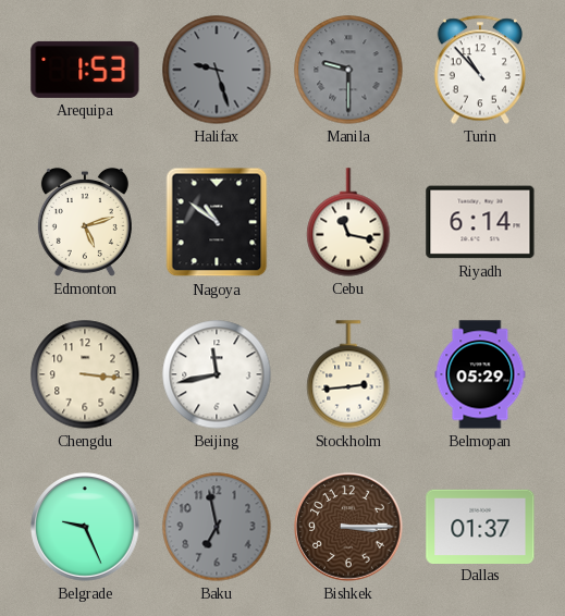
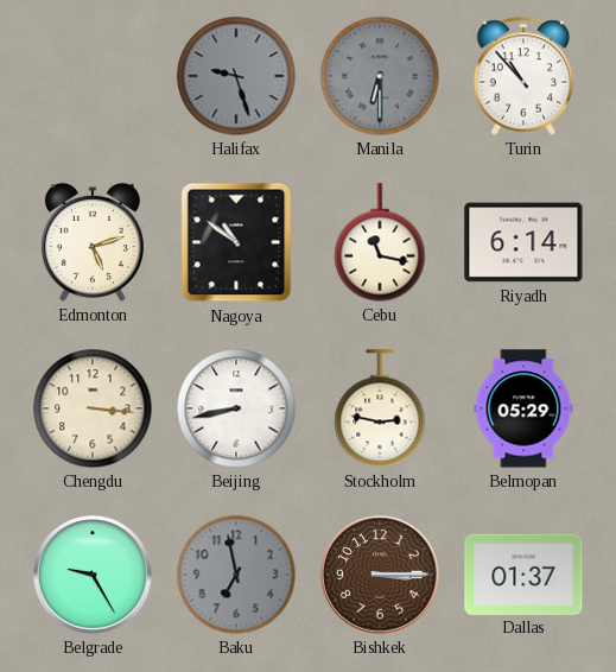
Arequipa: 1:53 -> none
Manila: 9:30 -> 6:30
Beijing: 11:43 -> 8:43
Stockholm: 2:44 -> 2:47
Belgrade: 9:26 -> 9:25
